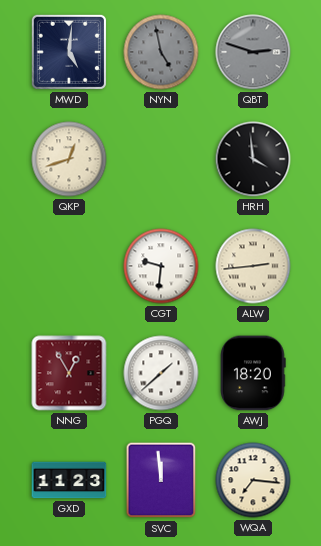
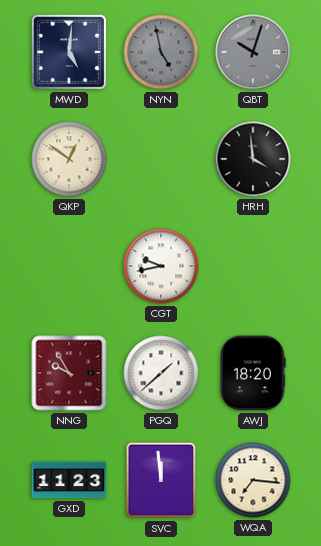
QBT: 2:48 -> 10:03
QKP: 12:42 -> 12:51
CGT: 9:31 -> 9:43
ALW: 2:44 -> none
NNG: 12:55 -> 9:55
